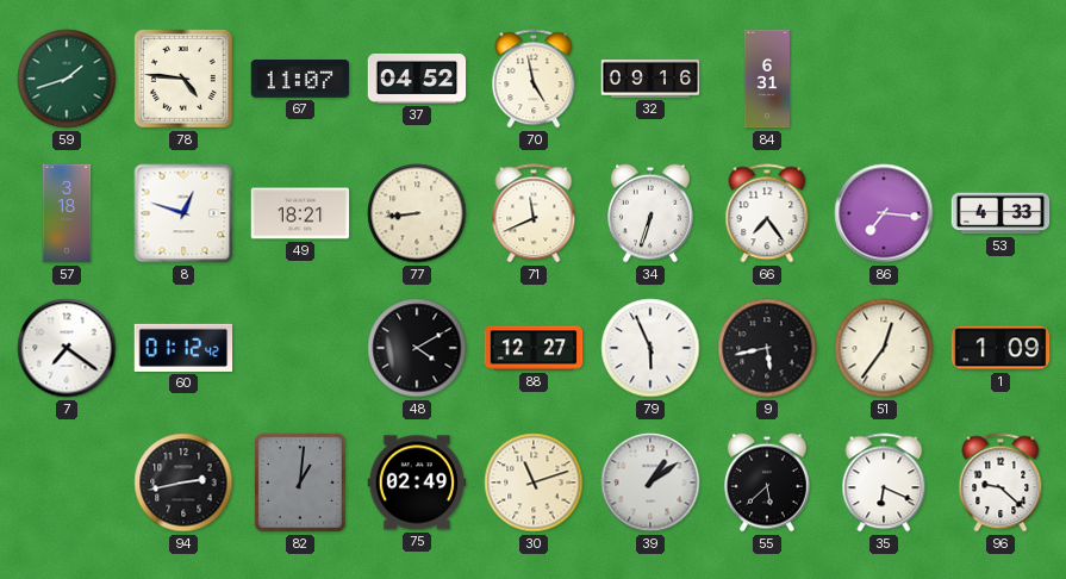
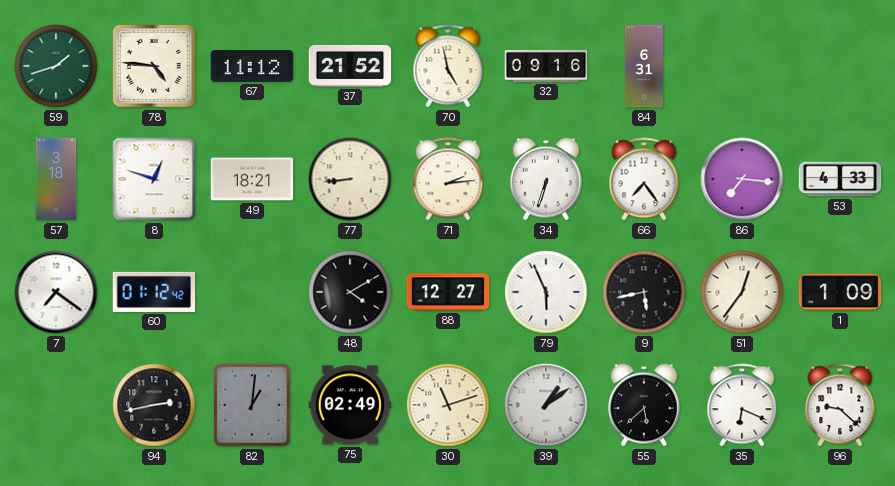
67: 11:07 -> 11:12
37: 04:52 -> 21:52
71: 11:41 -> 2:14
